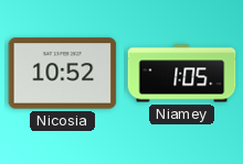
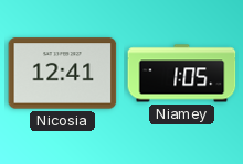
Nicosia: 10:52 -> 12:41
